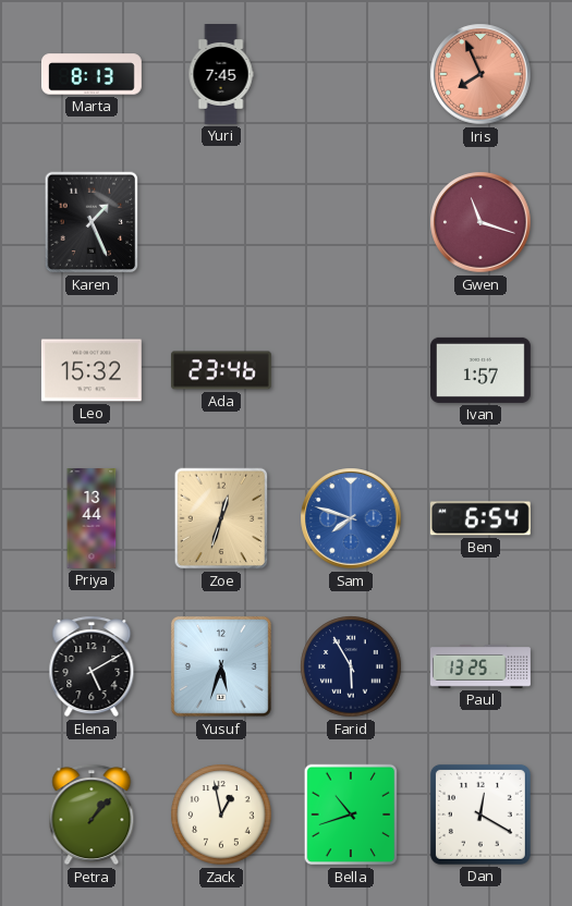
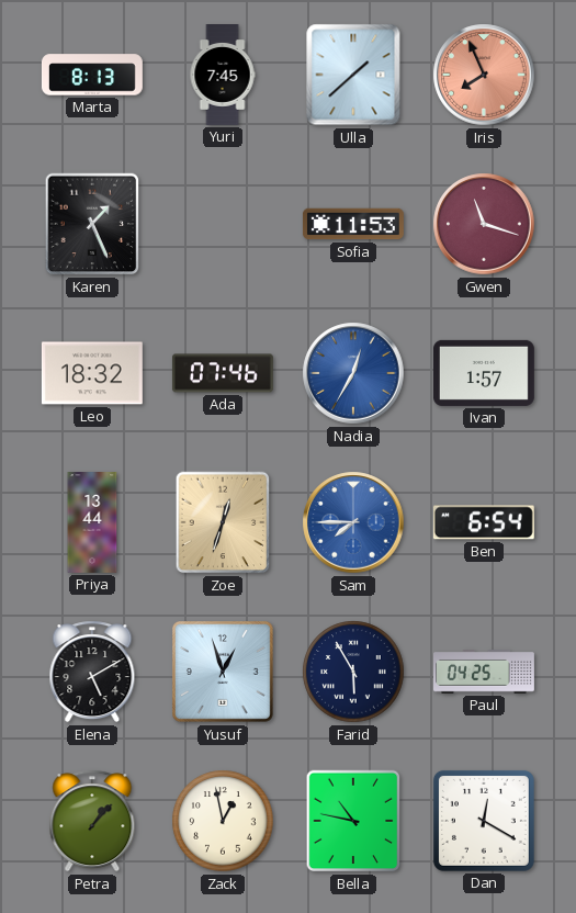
Ulla: none -> 1:38
Sofia: none -> 11:53
Leo: 15:32 -> 18:32
Ada: 23:46 -> 07:46
Nadia: none -> 12:35
Sam: 7:48 -> 7:45
Yusuf: 5:33 -> 12:57
Paul: 13:25 -> 04:25
Bella: 10:42 -> 10:47
